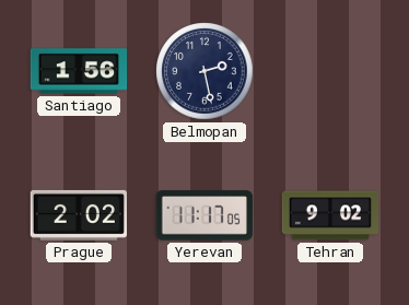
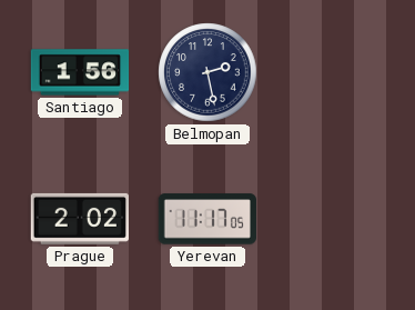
Tehran: 9:02 -> none
